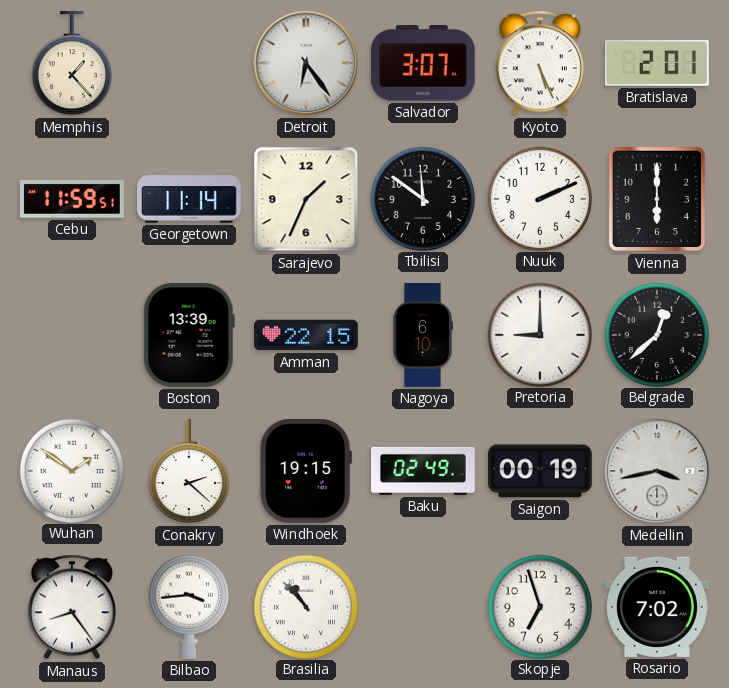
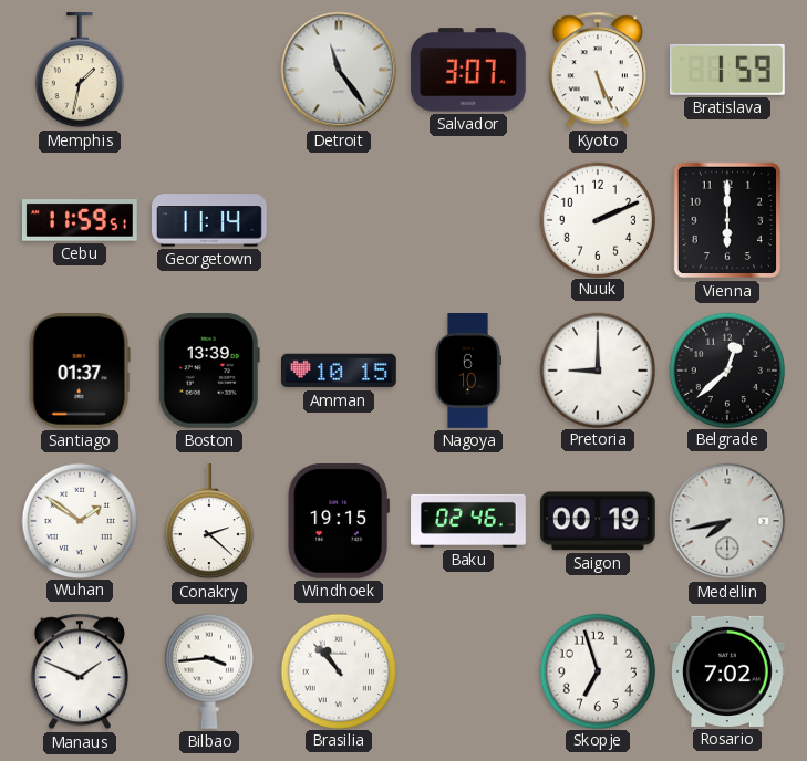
Memphis: 1:23 -> 1:32
Detroit: 6:24 -> 11:24
Bratislava: 2:01 -> 1:59
Sarajevo: 1:34 -> none
Tbilisi: 11:51 -> none
Santiago: none -> 01:37
Amman: 22:15 -> 10:15
Baku: 02:49 -> 02:46
Medellin: 3:43 -> 7:43
Manaus: 8:24 -> 1:49
